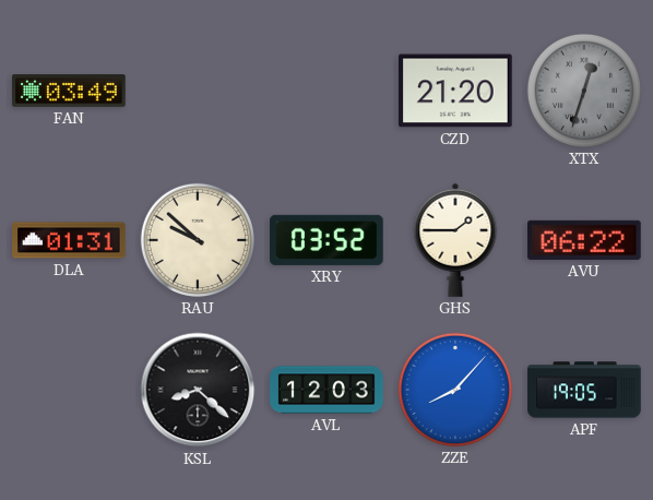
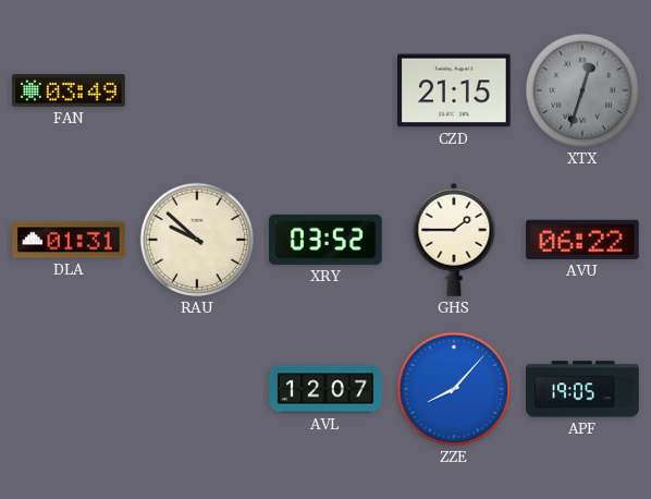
CZD: 21:20 -> 21:15
KSL: 8:22 -> none
AVL: 12:03 -> 12:07
